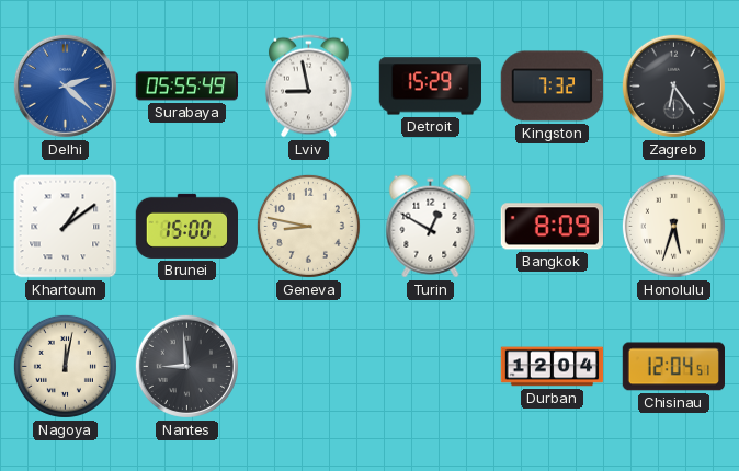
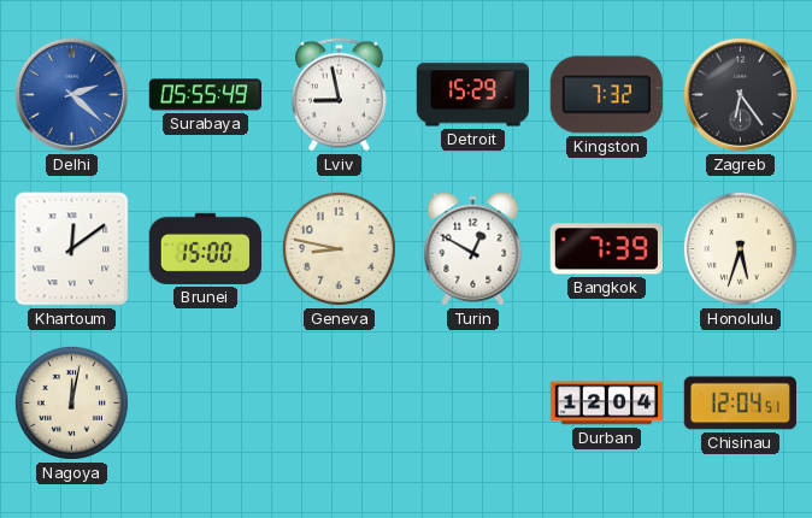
Khartoum: 1:09 -> 12:09
Bangkok: 8:09 -> 7:39
Nantes: 8:59 -> none
